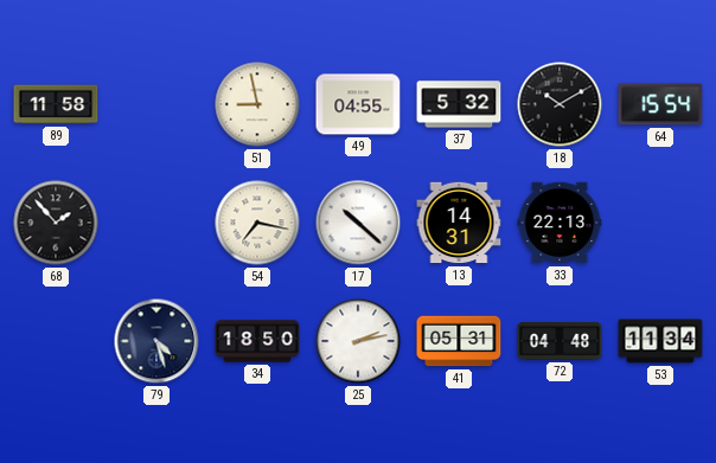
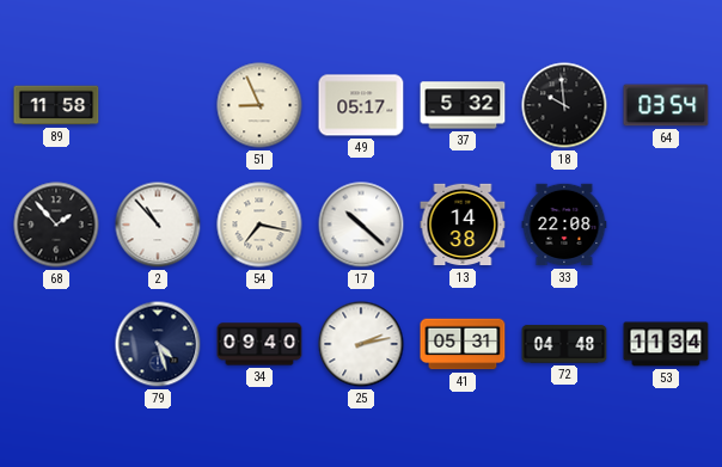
51: 8:58 -> 8:56
49: 04:55 -> 05:17
18: 10:10 -> 9:59
64: 15:54 -> 03:54
2: none -> 10:53
13: 14:31 -> 14:38
33: 22:13 -> 22:08
34: 18:50 -> 09:40
